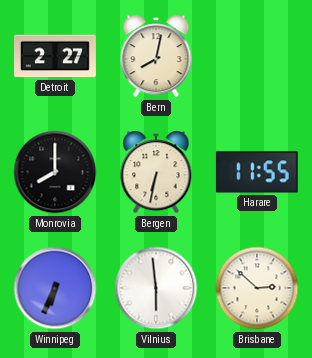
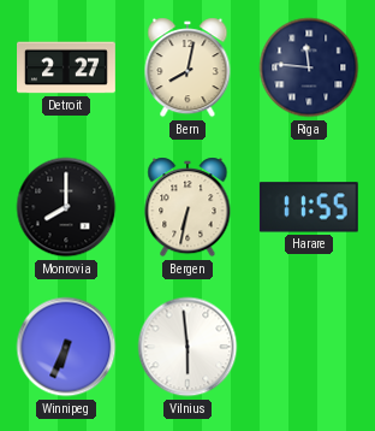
Riga: none -> 11:46
Brisbane: 2:52 -> none
